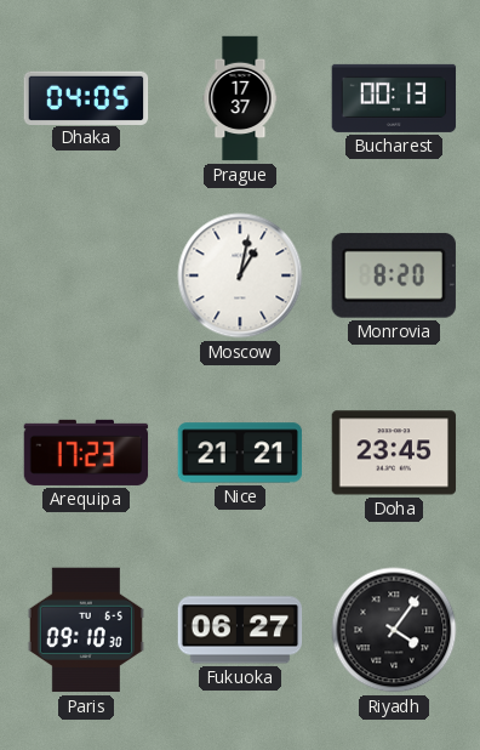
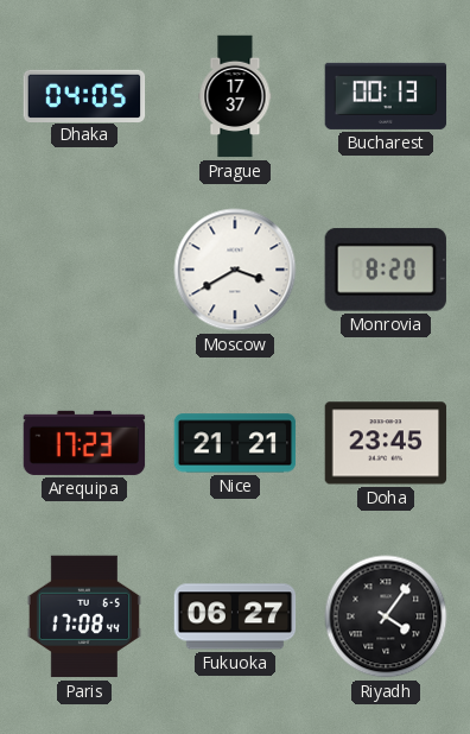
Moscow: 1:02 -> 3:40
Paris: 09:10 -> 17:08
